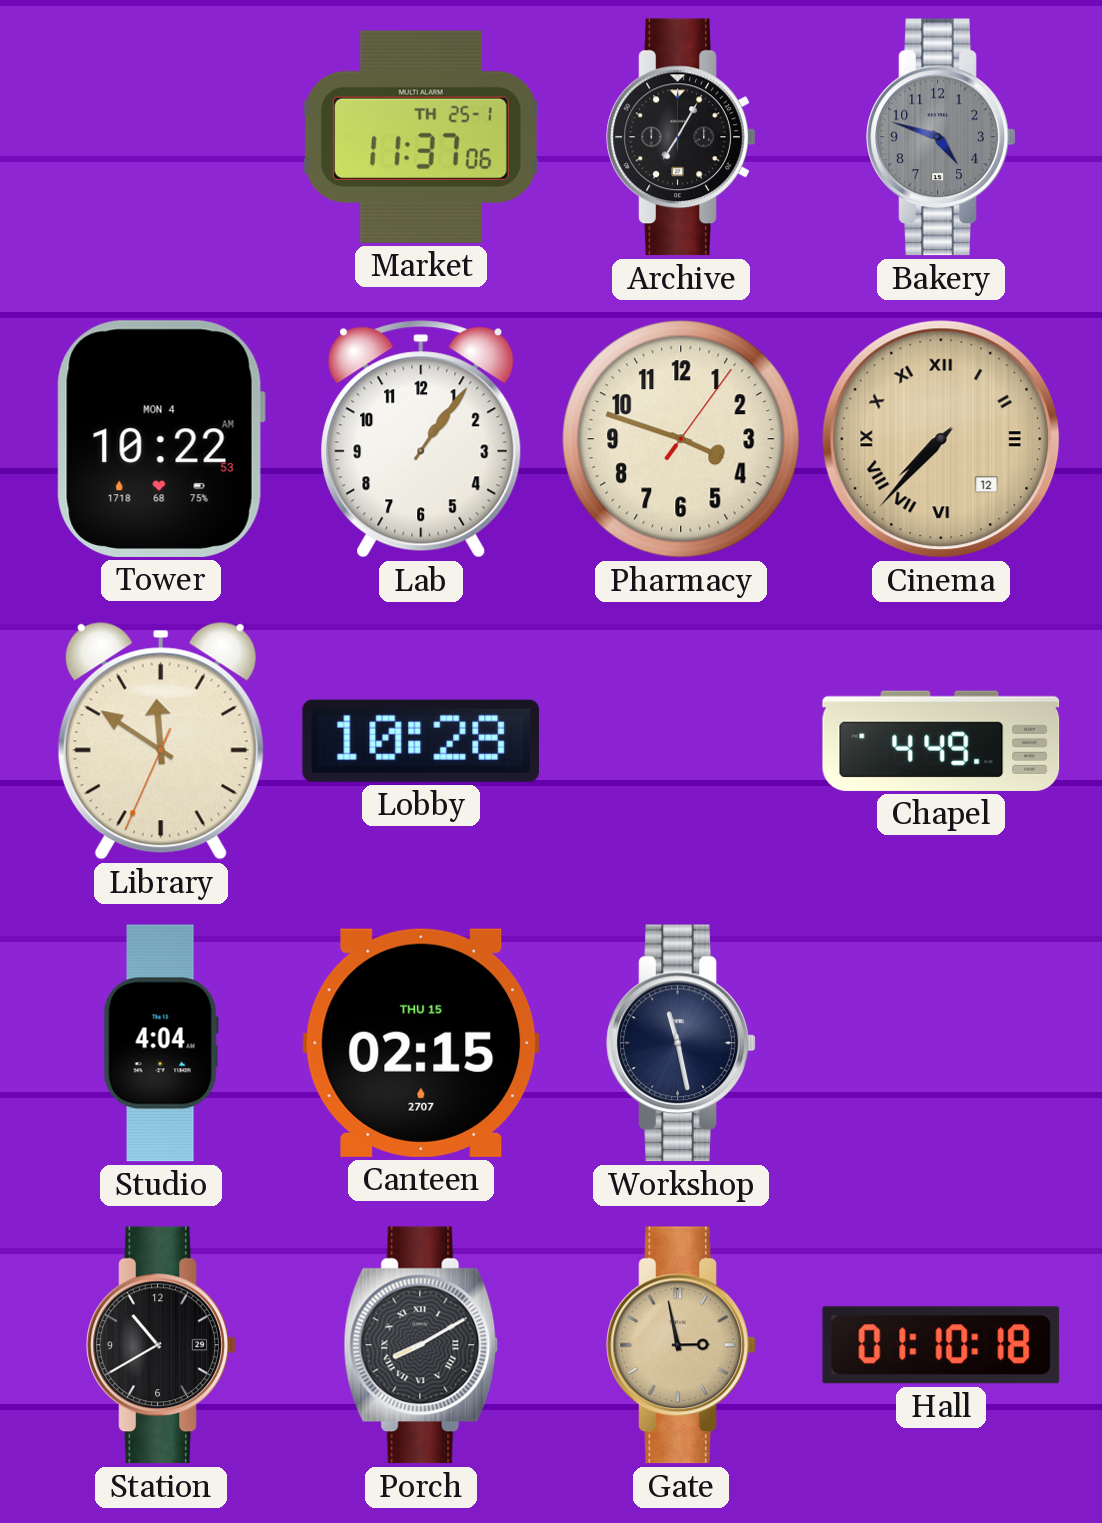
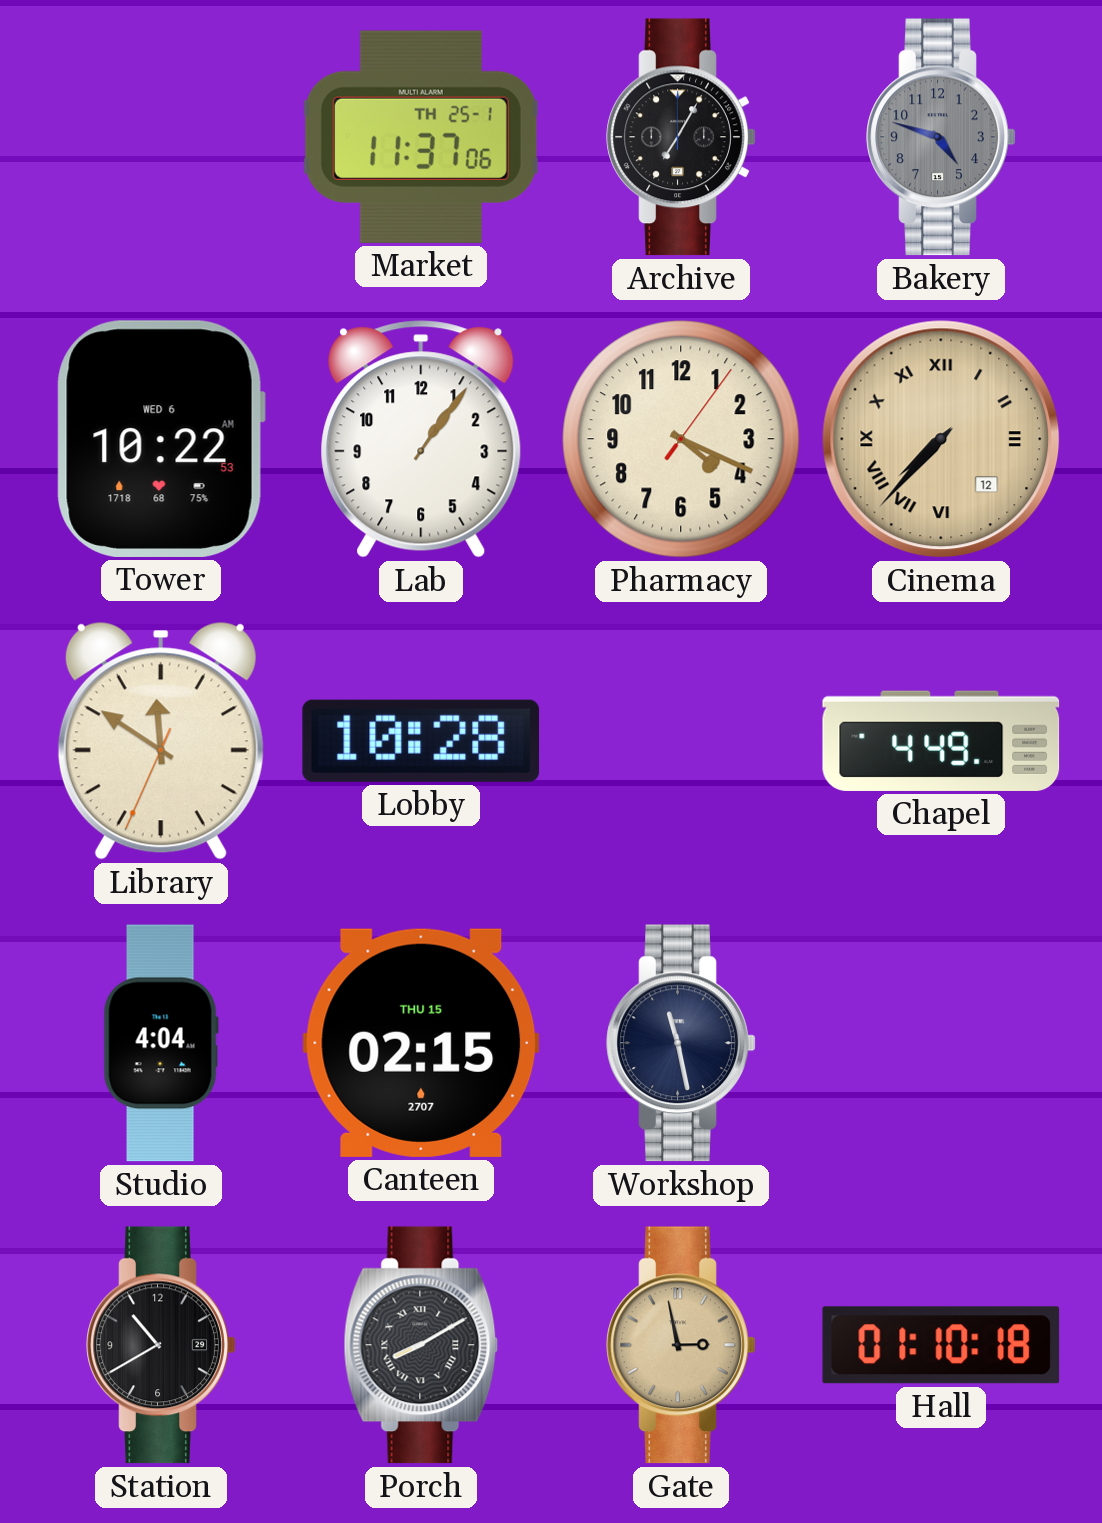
Tower date: MON 4 -> WED 6
Pharmacy: 3:48 -> 4:19
